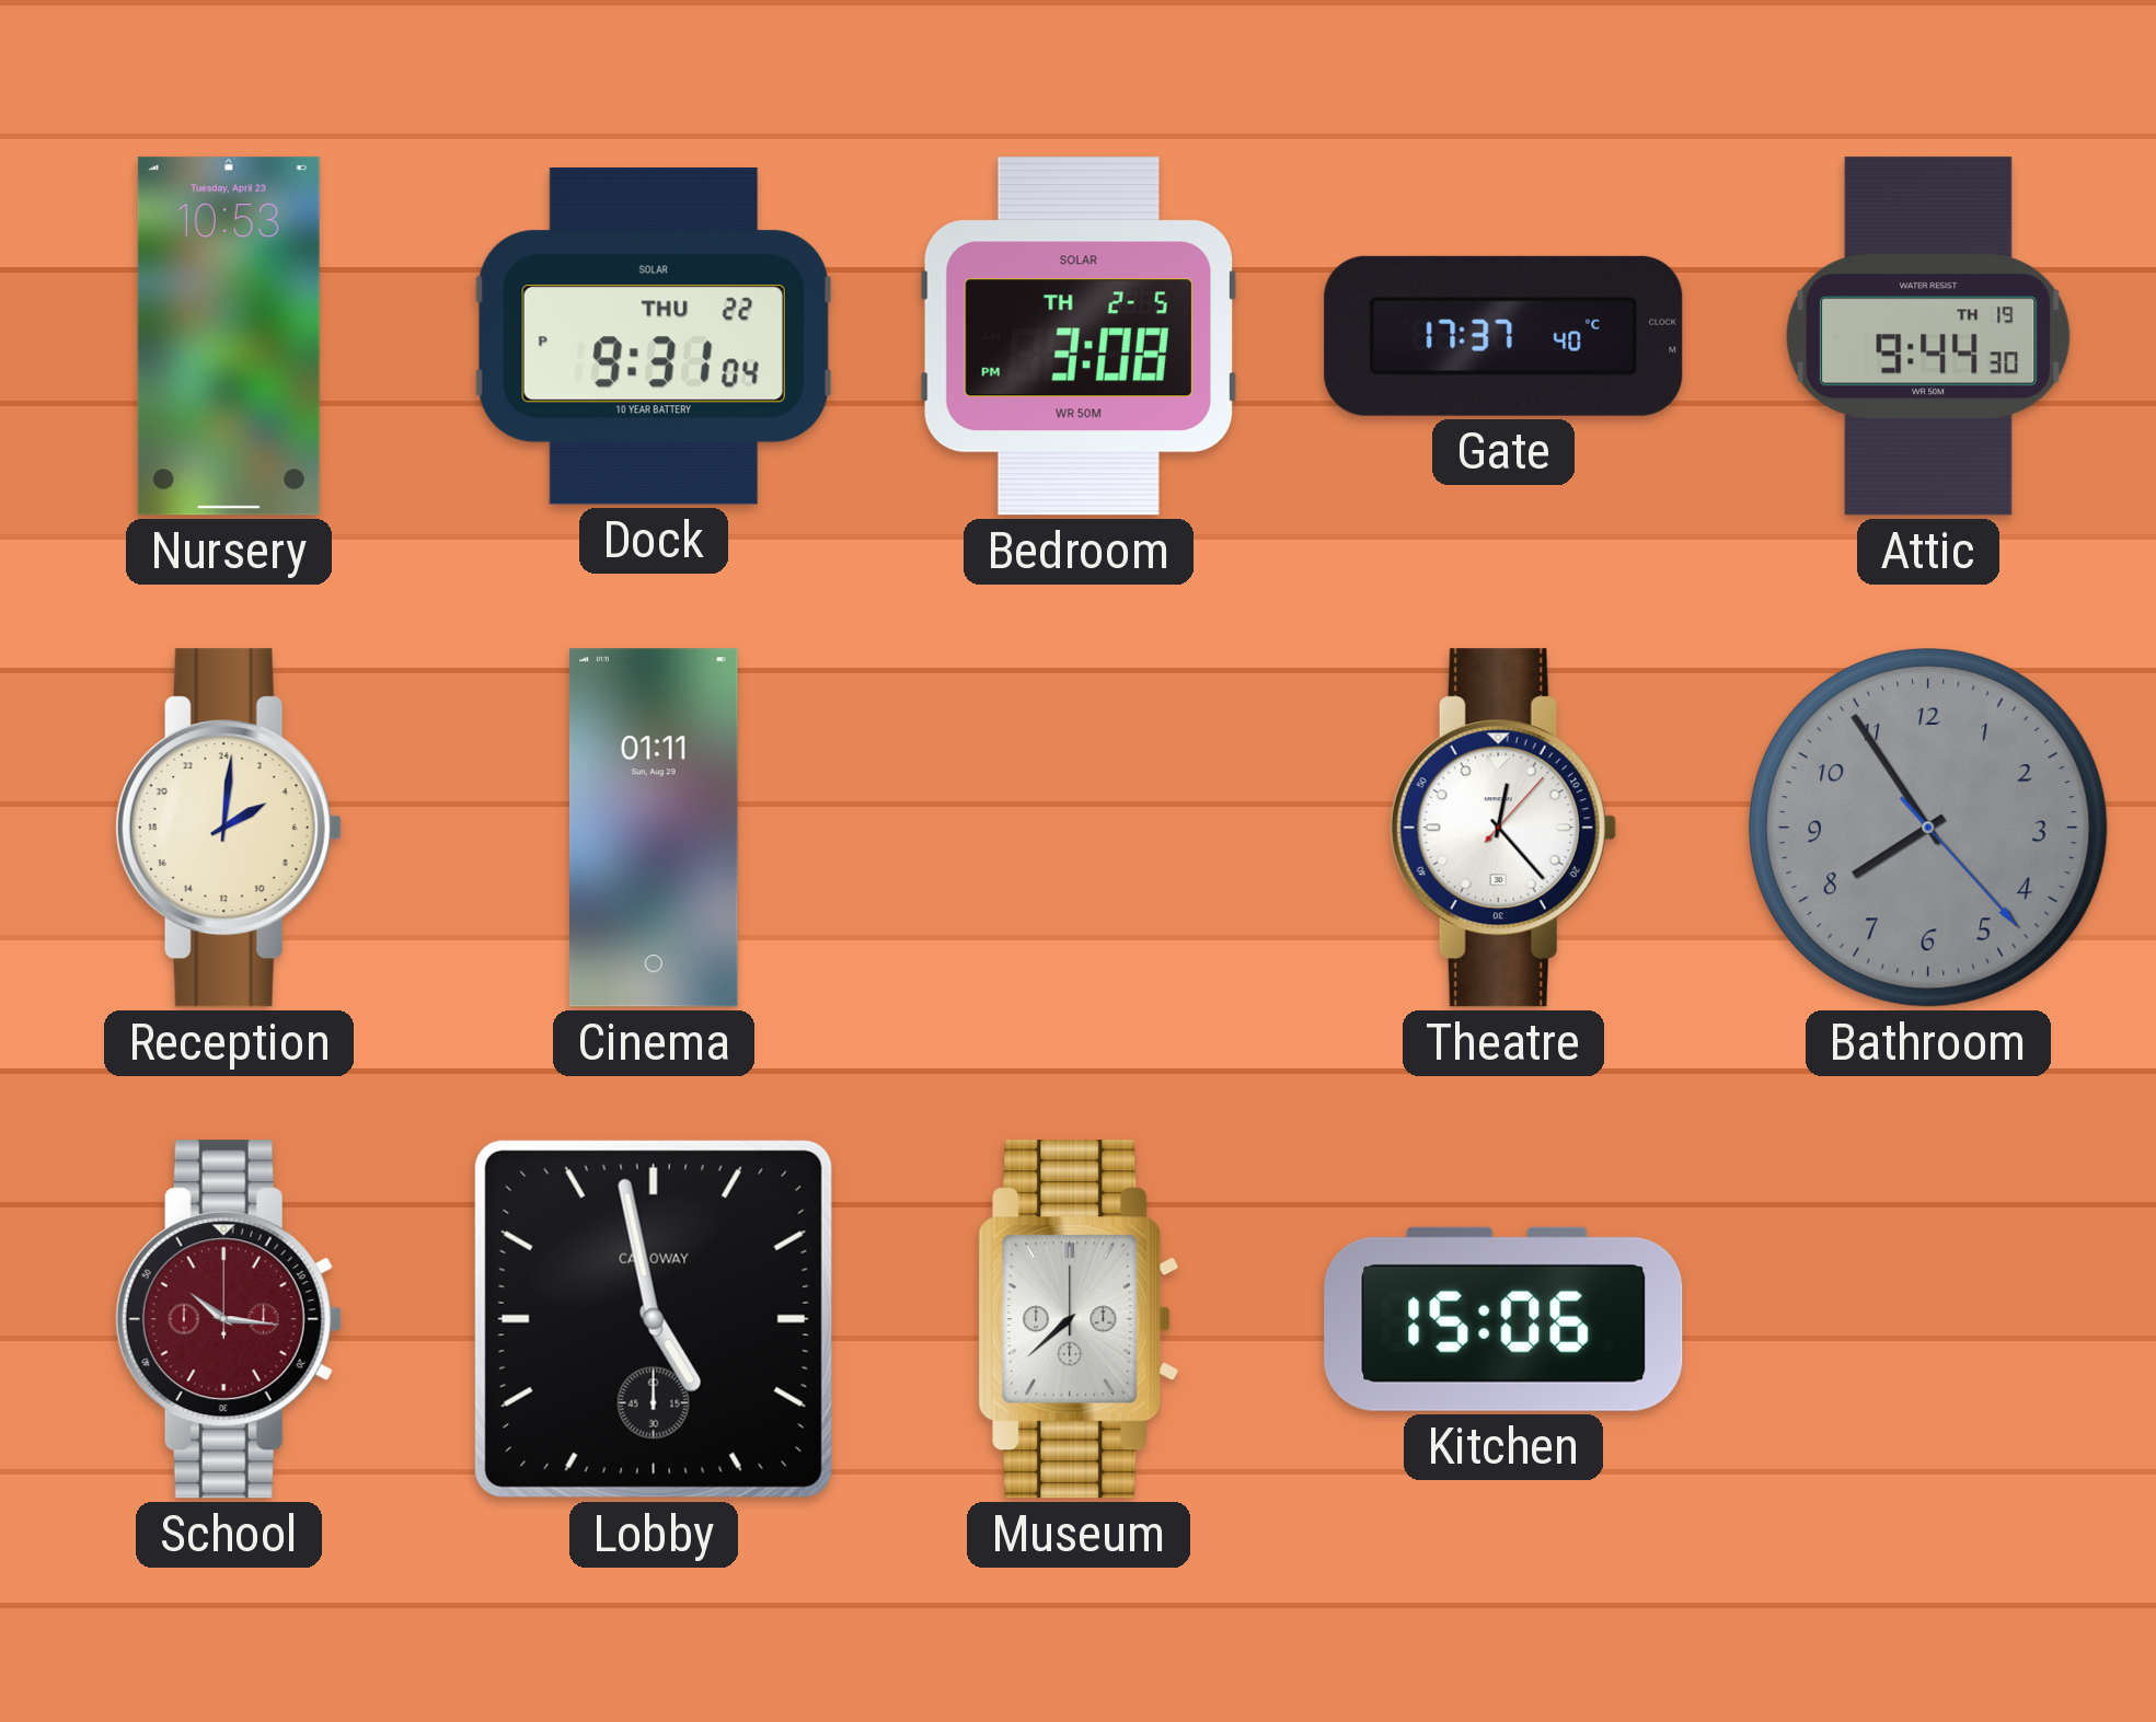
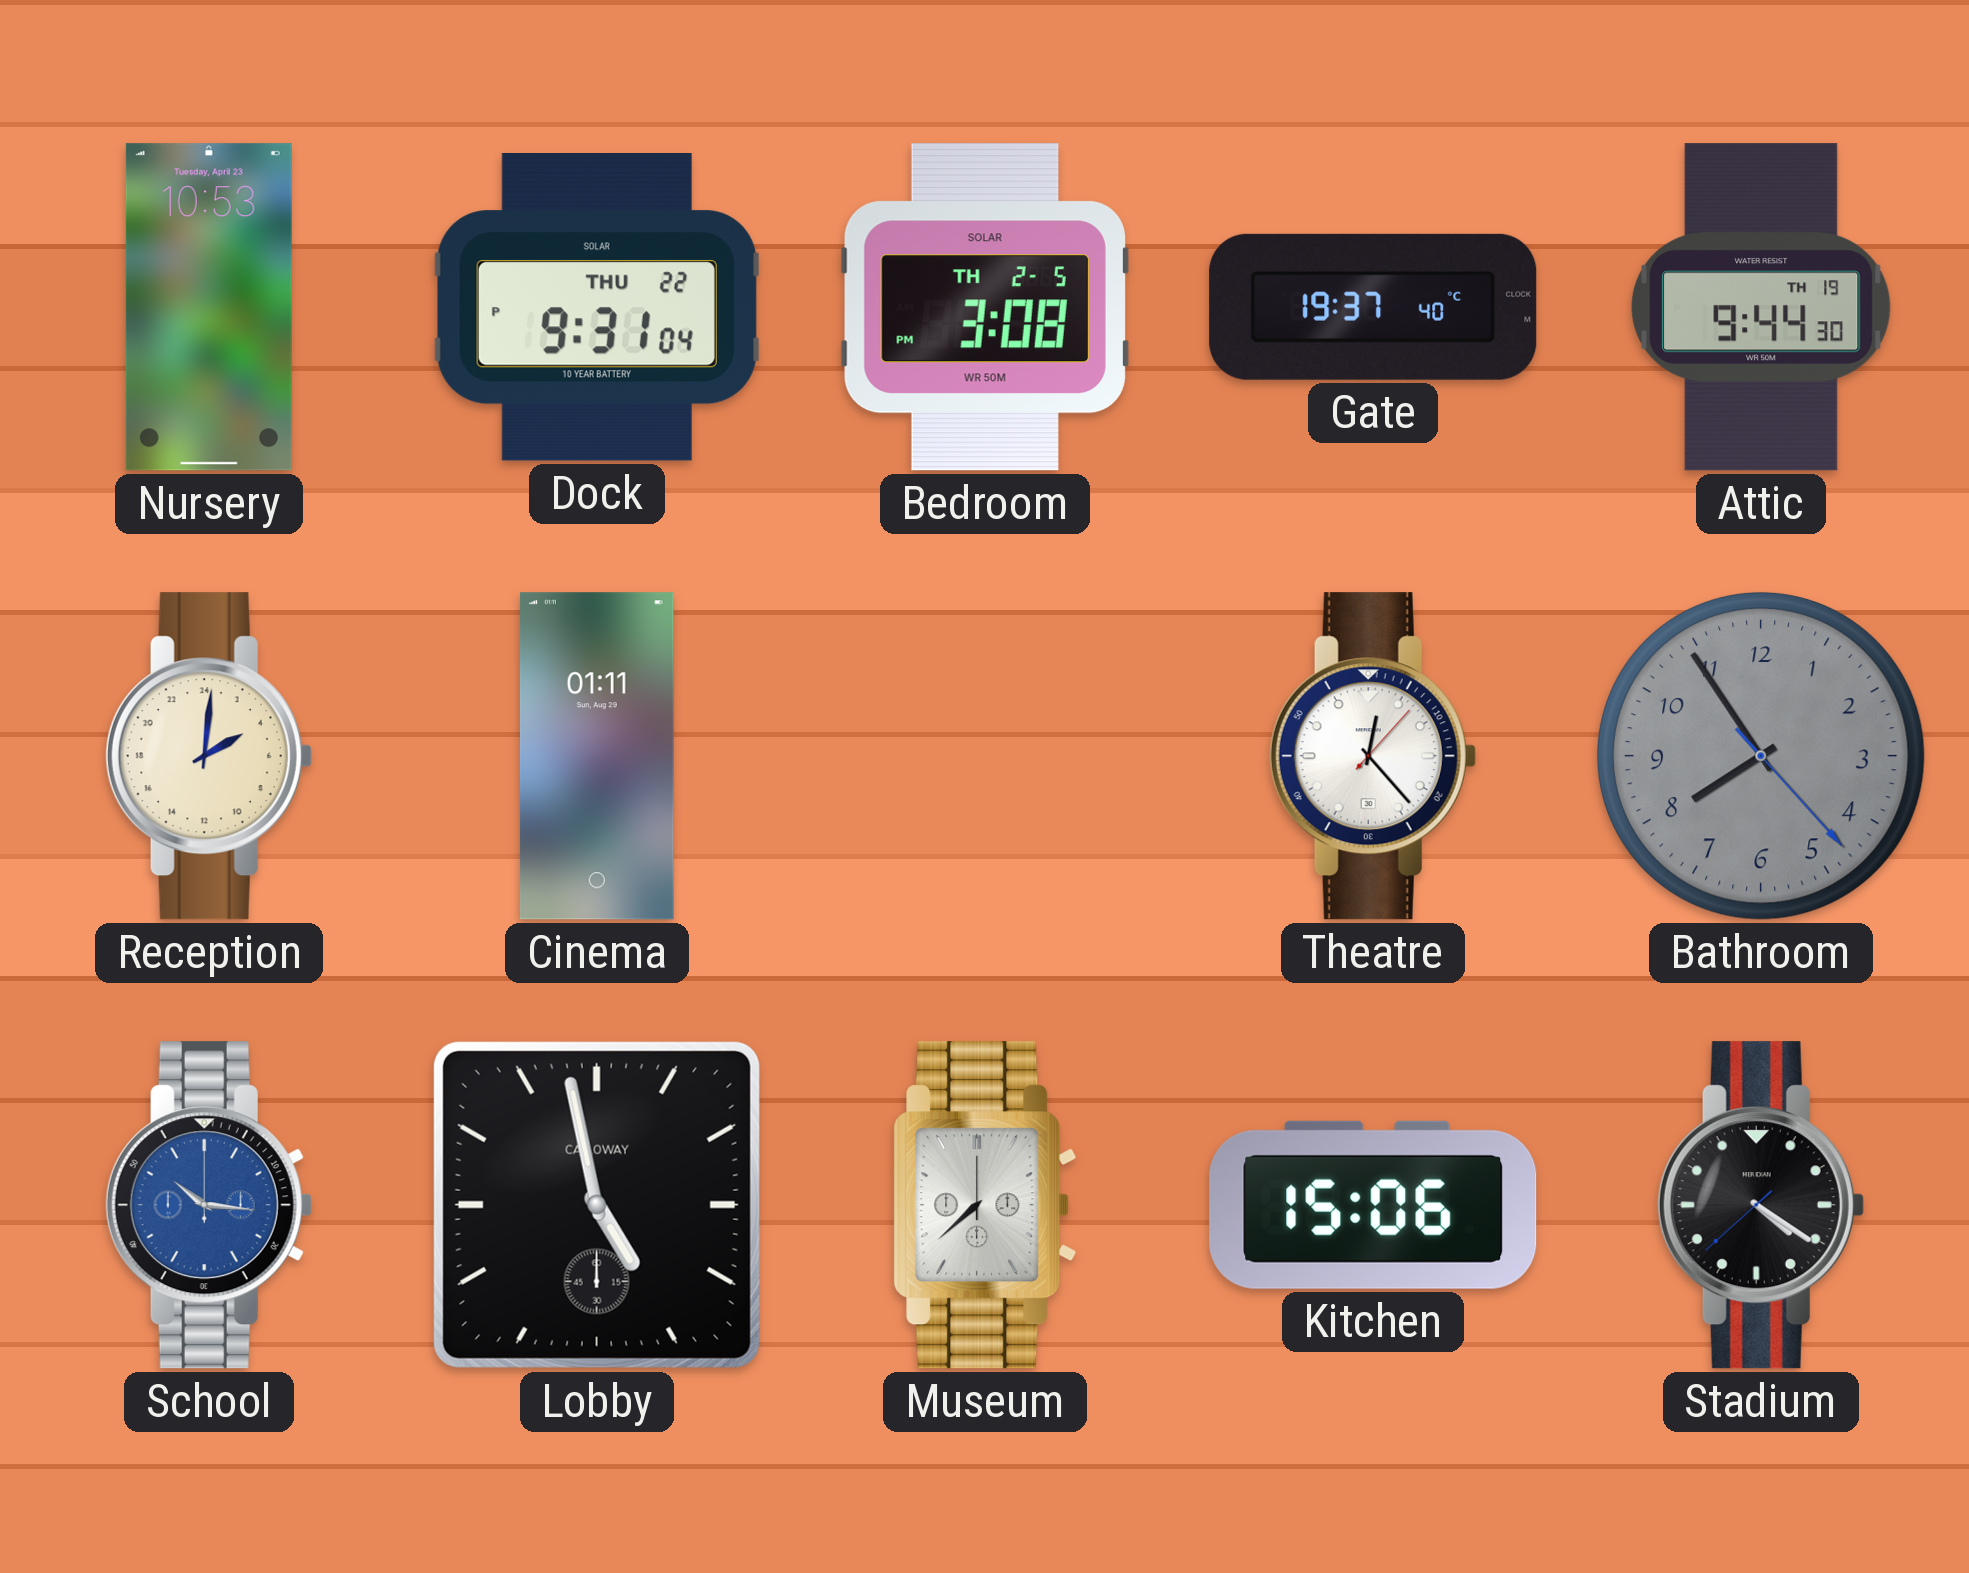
Gate: 17:37 -> 19:37
School dial: burgundy -> blue
Stadium: none -> 4:20
